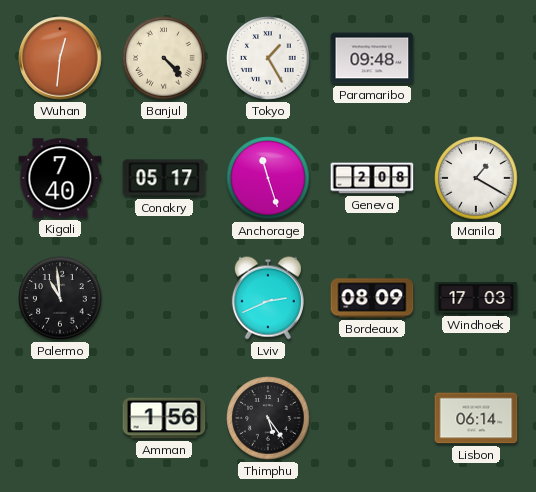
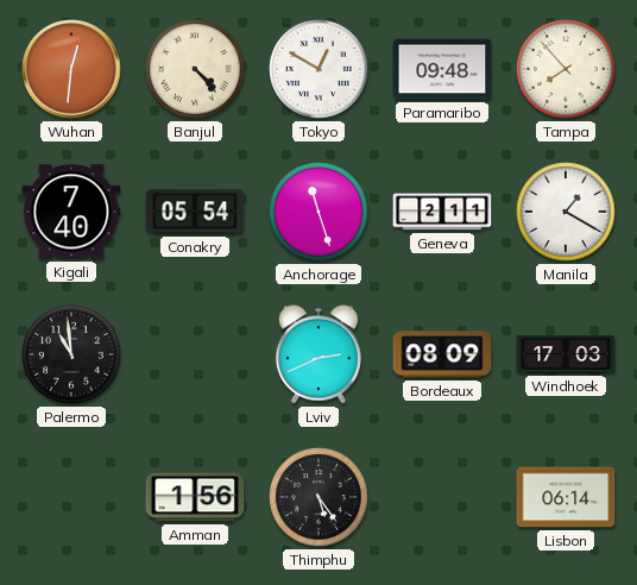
Tokyo: 1:25 -> 12:50
Tampa: none -> 7:53
Conakry: 05:17 -> 05:54
Geneva: 2:08 -> 2:11
